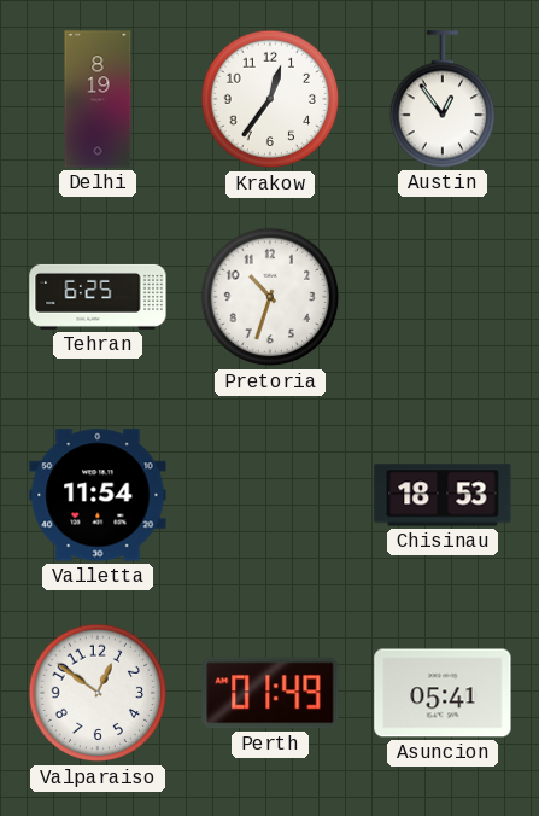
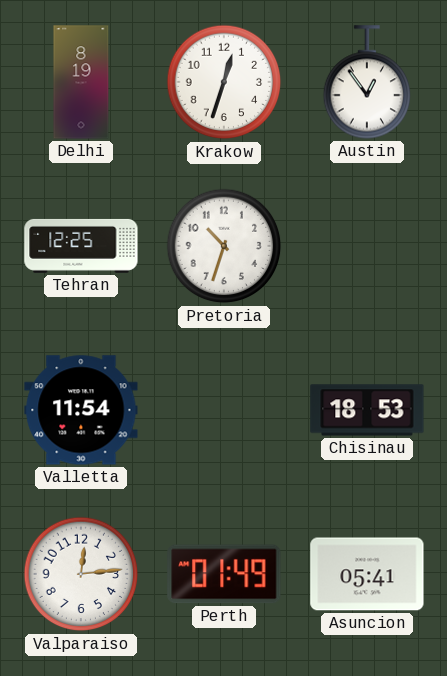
Krakow: 12:36 -> 12:33
Tehran: 6:25 -> 12:25
Valparaiso: 12:51 -> 12:14
